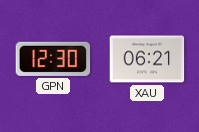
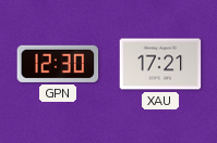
XAU: 06:21 -> 17:21
